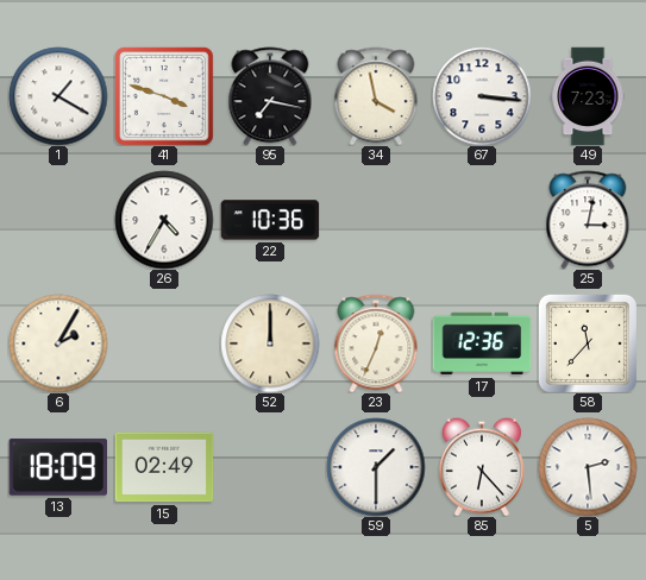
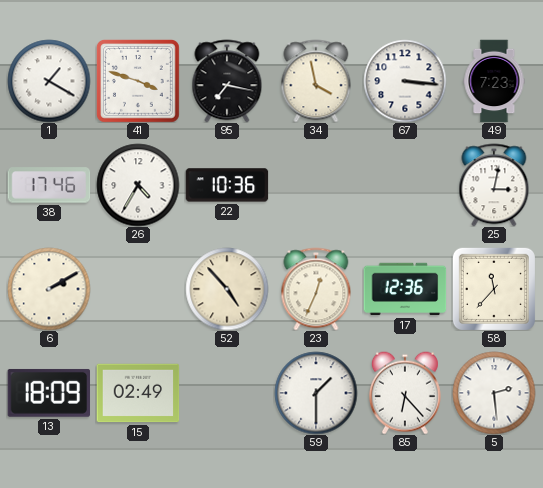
38: none -> 17:46
6: 2:05 -> 2:10
52: 12:00 -> 4:53
